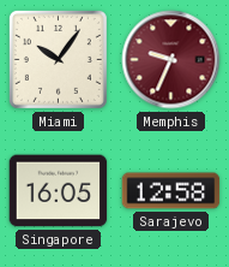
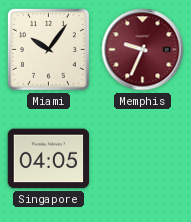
Singapore: 16:05 -> 04:05
Sarajevo: 12:58 -> none
